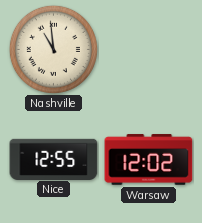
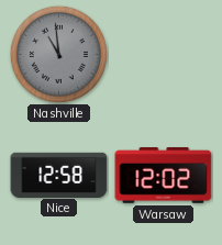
Nashville dial: cream -> grey
Nice: 12:55 -> 12:58
